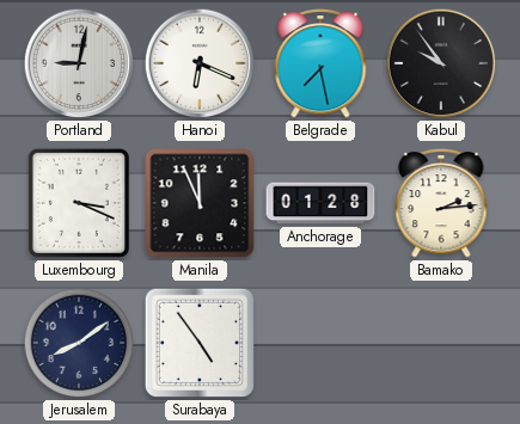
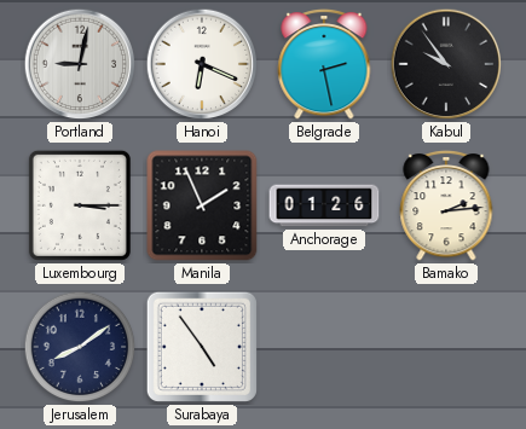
Belgrade: 7:28 -> 2:28
Luxembourg: 3:19 -> 3:15
Manila: 11:56 -> 1:56
Anchorage: 01:28 -> 01:26
